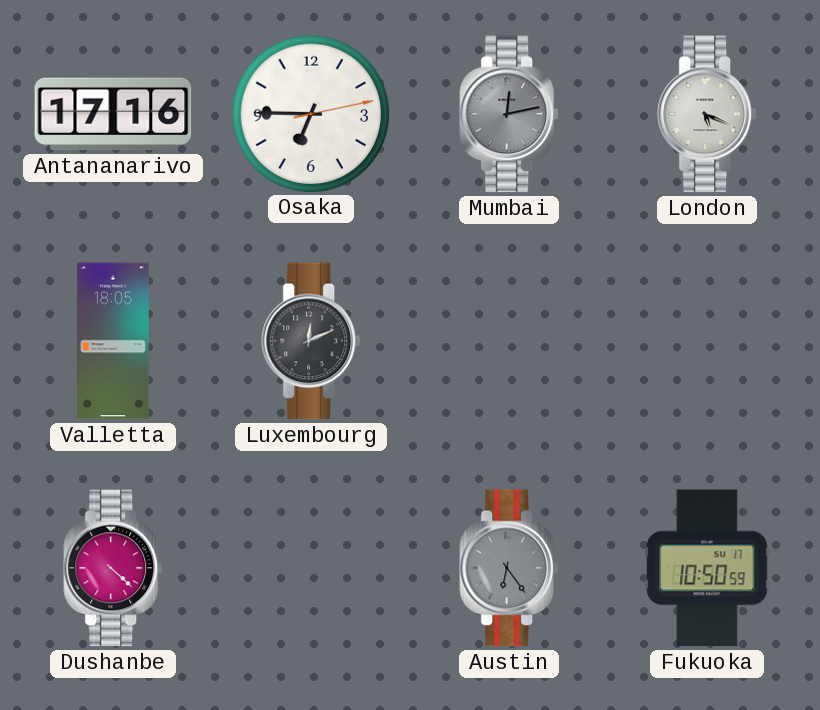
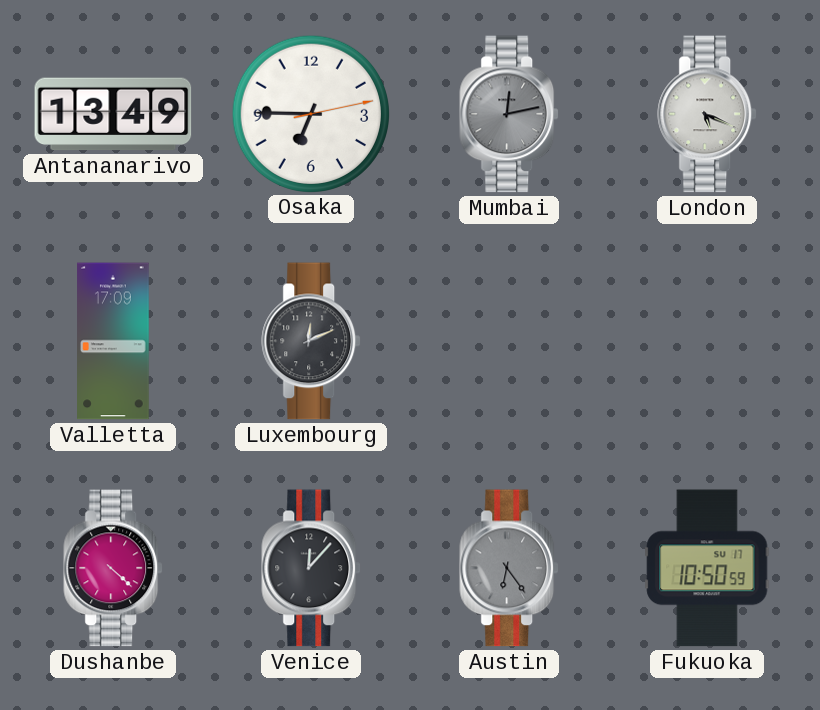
Antananarivo: 17:16 -> 13:49
Valletta: 18:05 -> 17:09
Venice: none -> 12:07
